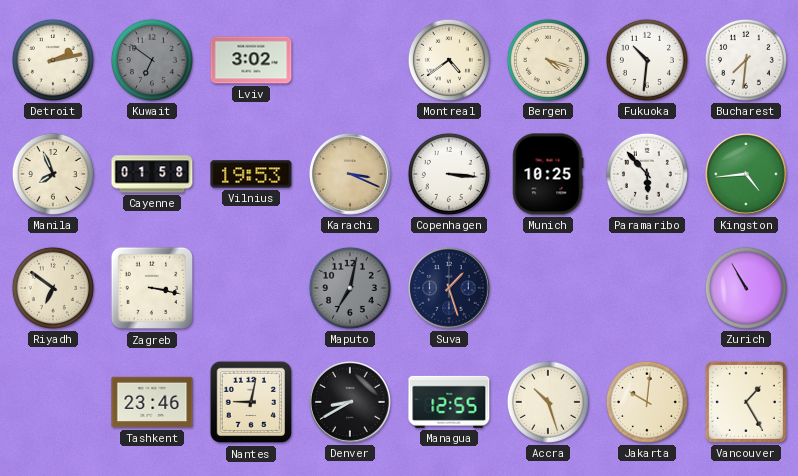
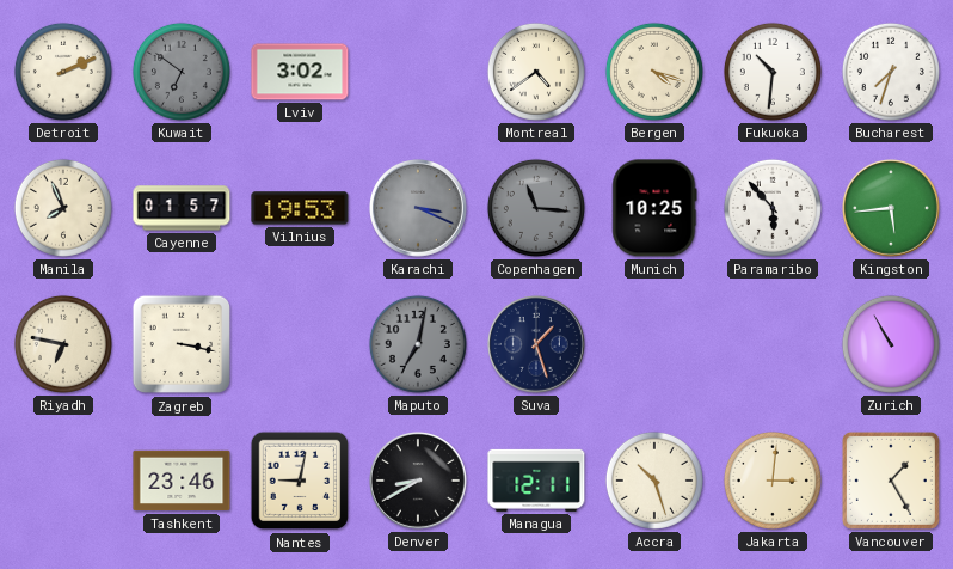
Detroit: 2:13 -> 2:11
Bucharest: 7:31 -> 7:33
Cayenne: 01:58 -> 01:57
Karachi dial: champagne -> grey
Copenhagen: 3:16 -> 11:16
Copenhagen dial: white -> grey
Kingston: 4:44 -> 5:44
Riyadh: 6:51 -> 6:47
Managua: 12:55 -> 12:11
Jakarta: 10:01 -> 3:01
